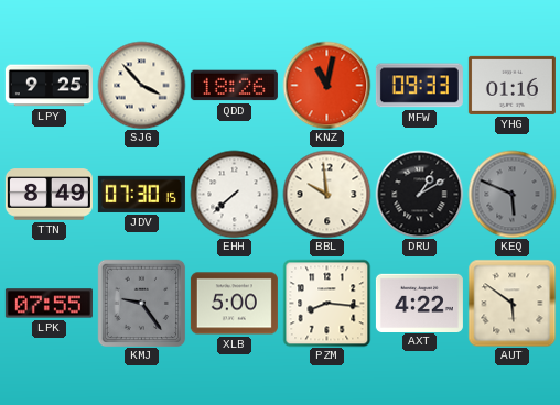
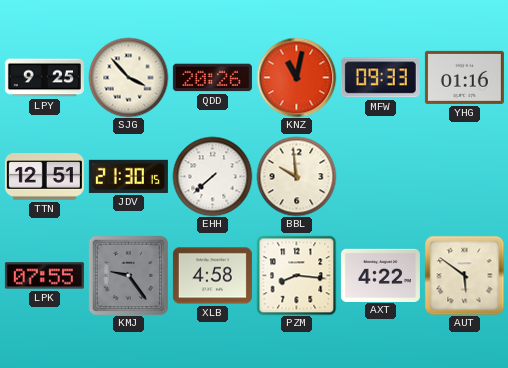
QDD: 18:26 -> 20:26
TTN: 8:49 -> 12:51
JDV: 07:30 -> 21:30
DRU: 1:10 -> none
KEQ: 5:49 -> none
XLB: 5:00 -> 4:58
